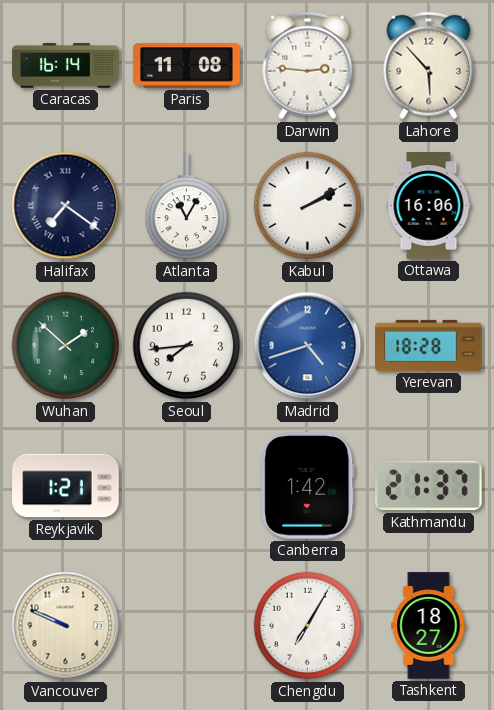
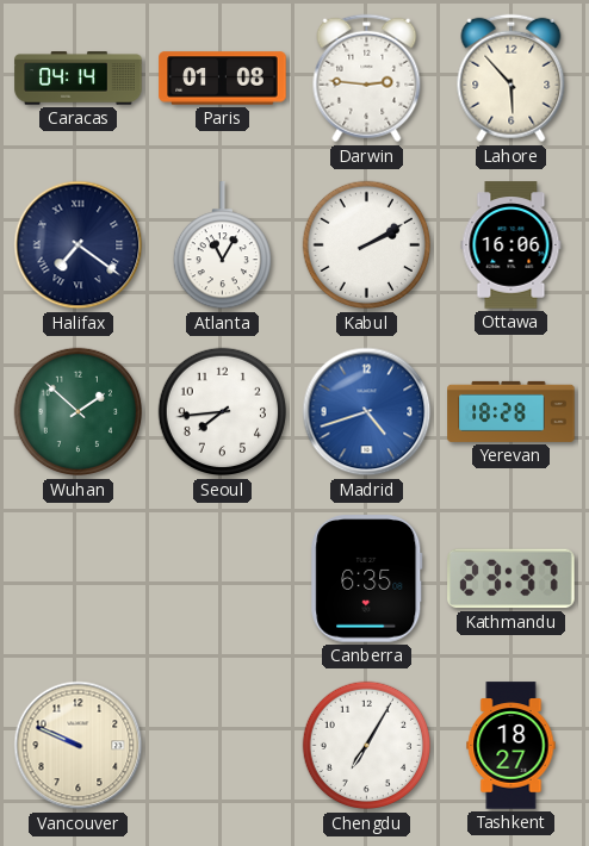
Caracas: 16:14 -> 04:14
Paris: 11:08 -> 01:08
Reykjavik: 1:21 -> none
Canberra: 1:42 -> 6:35
Kathmandu: 21:37 -> 23:37
